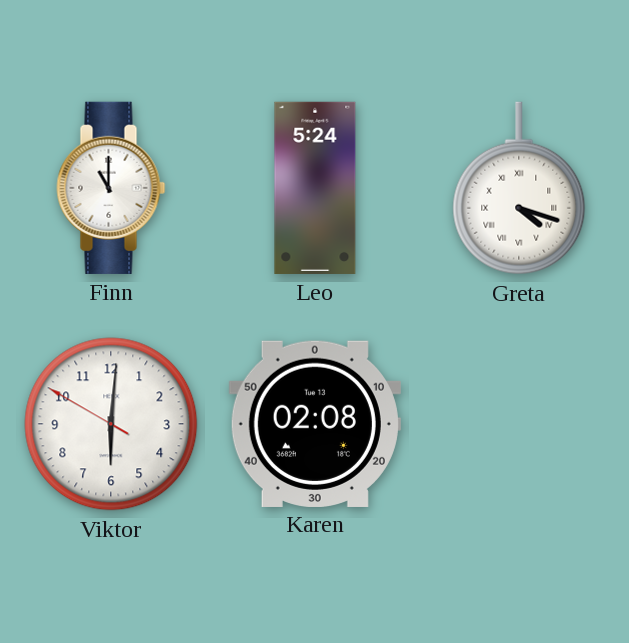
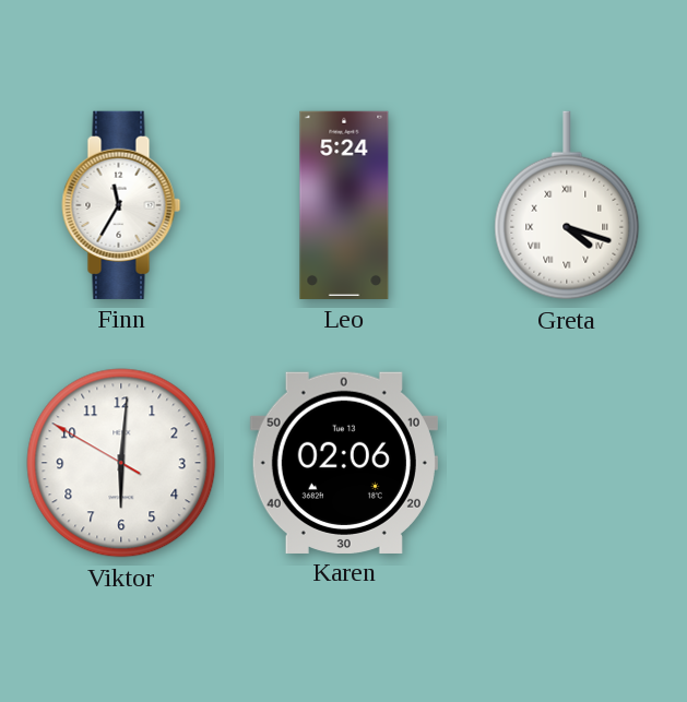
Finn: 11:00 -> 11:35
Karen: 02:08 -> 02:06
